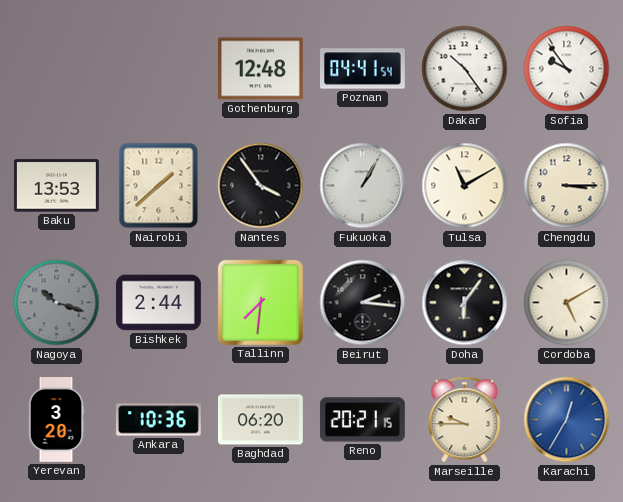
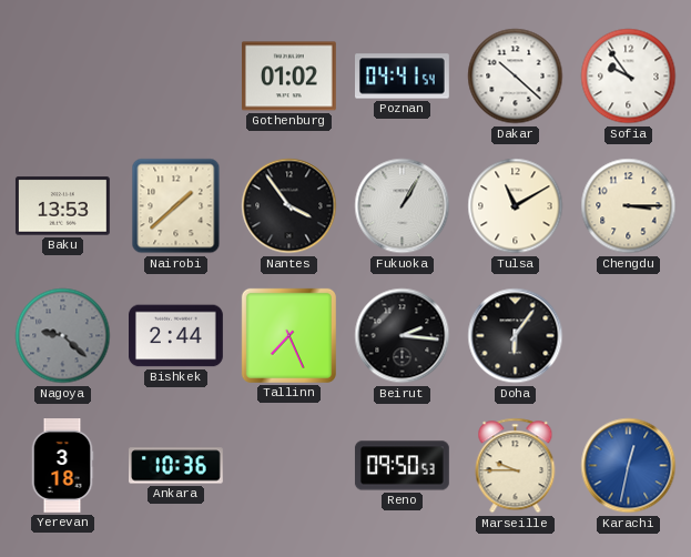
Gothenburg: 12:48 -> 01:02
Dakar: 10:24 -> 10:22
Nagoya: 10:18 -> 9:22
Tallinn: 7:31 -> 7:26
Cordoba: 5:10 -> none
Yerevan: 3:20 -> 3:18
Baghdad: 06:20 -> none
Reno: 20:21 -> 09:50
Karachi: 12:35 -> 12:32
